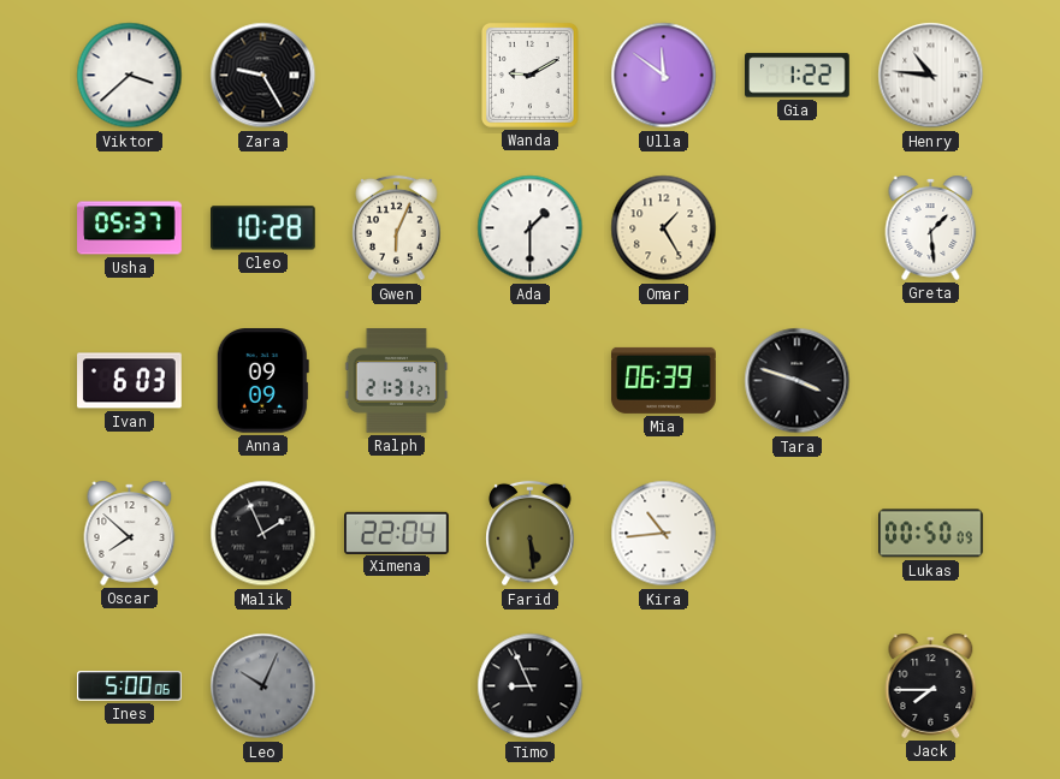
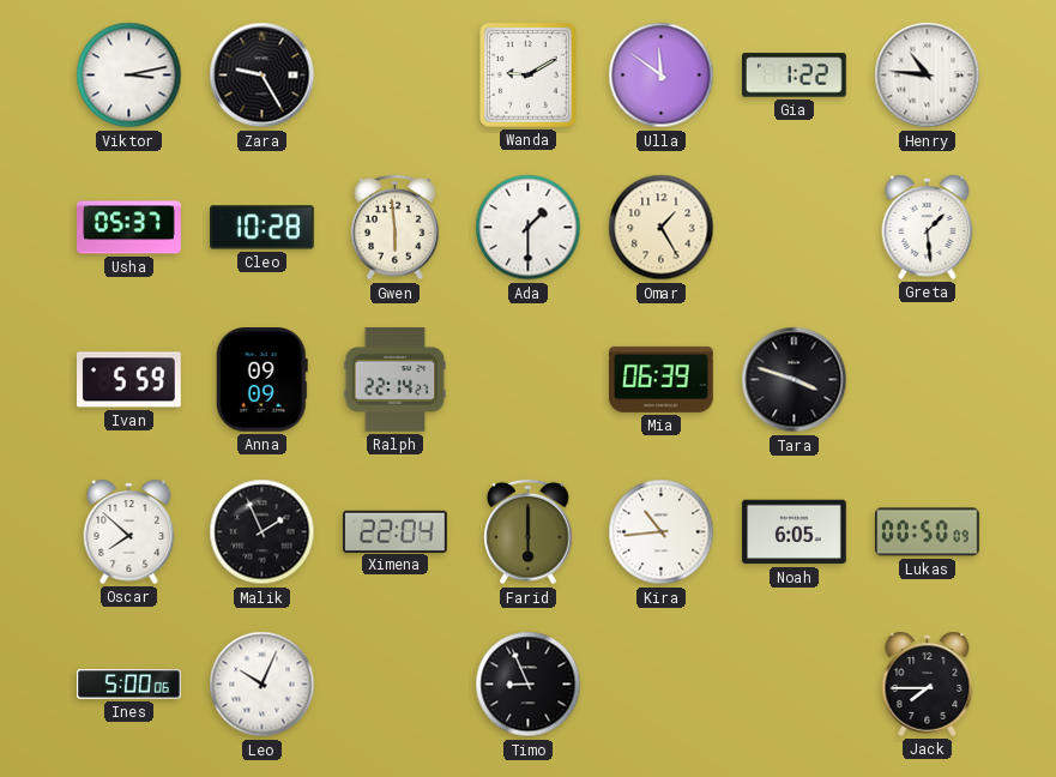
Viktor: 3:38 -> 3:13
Gwen: 6:04 -> 5:59
Ivan: 6:03 -> 5:59
Ralph: 21:31 -> 22:14
Farid: 5:29 -> 6:00
Noah: none -> 6:05
Leo dial: grey -> white
